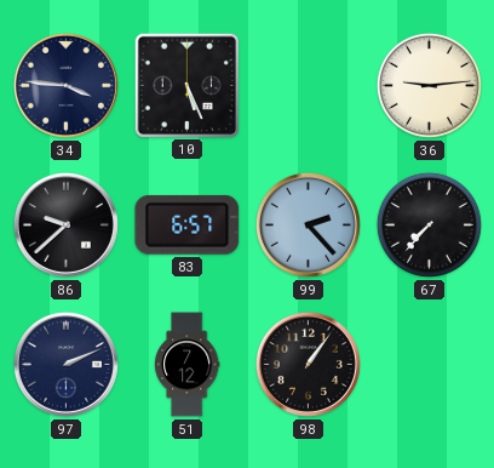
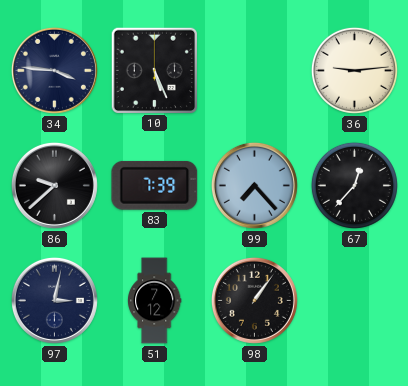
83: 6:57 -> 7:39
99: 2:23 -> 7:23
67: 7:37 -> 12:37
97: 2:11 -> 3:02
